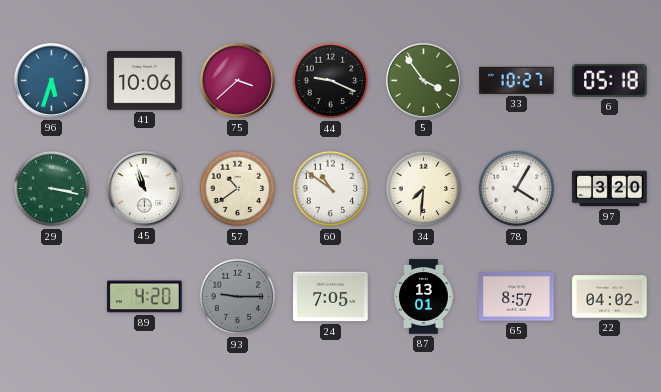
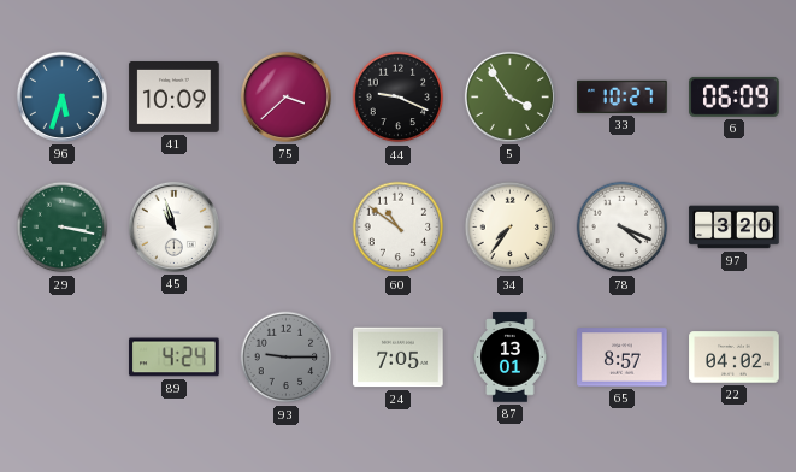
41: 10:06 -> 10:09
6: 05:18 -> 06:09
57: 10:39 -> none
34: 7:31 -> 7:36
78: 4:05 -> 4:19
89: 4:20 -> 4:24
